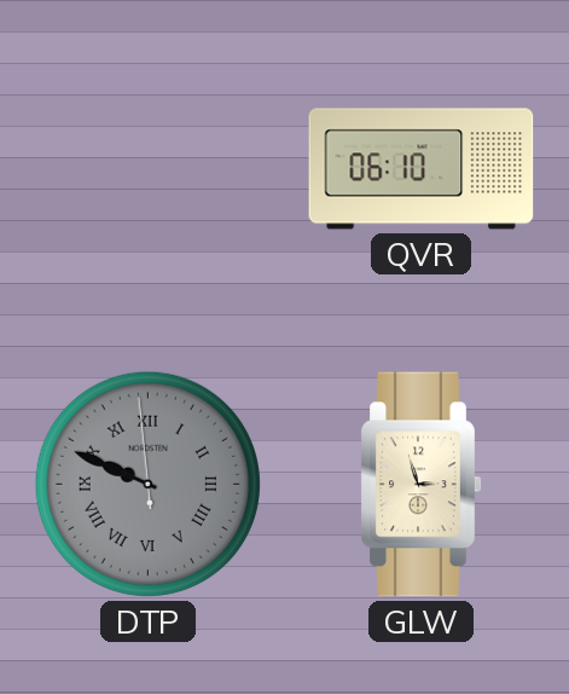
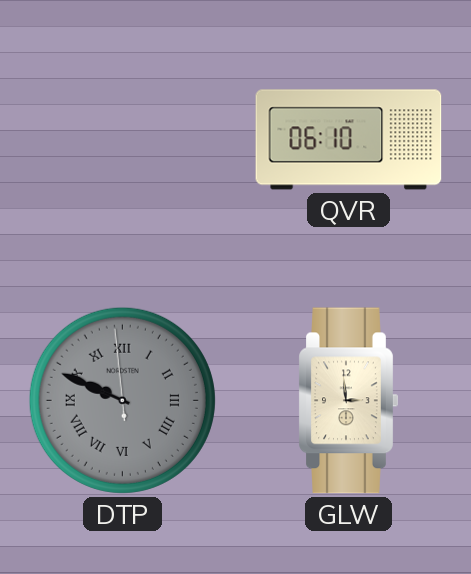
GLW: 2:57 -> 2:59
